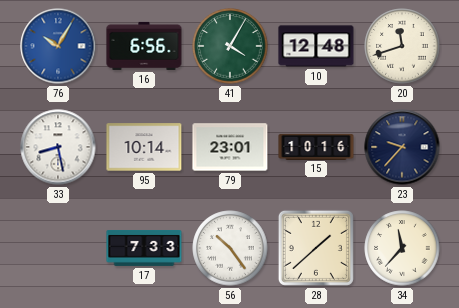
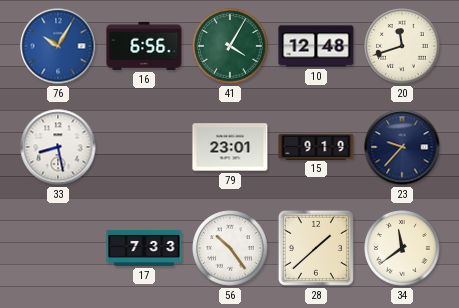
95: 10:14 -> none
15: 10:16 -> 9:19
34: 11:37 -> 11:39
